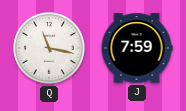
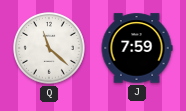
Q: 11:17 -> 11:22
